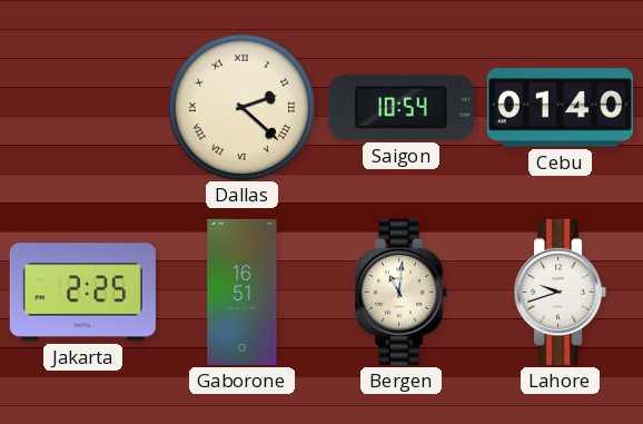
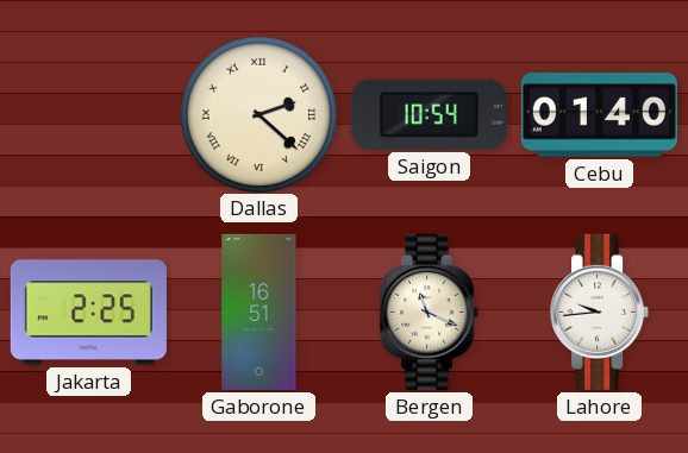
Bergen: 11:01 -> 11:19
Lahore: 9:42 -> 9:44
